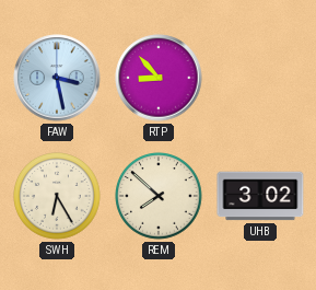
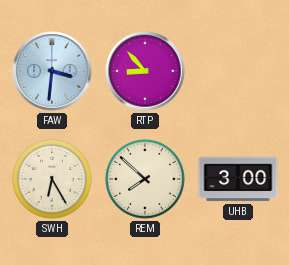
FAW: 3:28 -> 3:31
UHB: 3:02 -> 3:00
